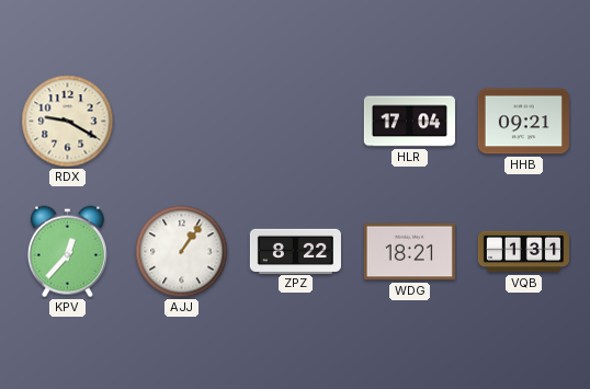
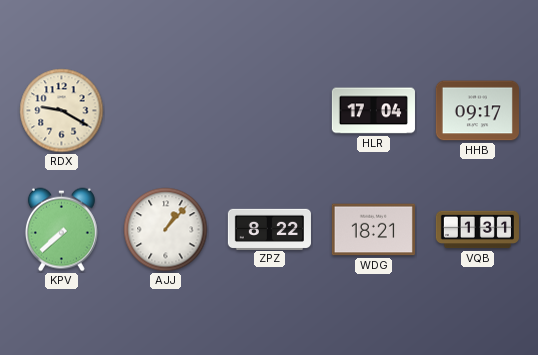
HHB: 09:21 -> 09:17
KPV: 12:37 -> 7:38
AJJ: 1:06 -> 1:07
